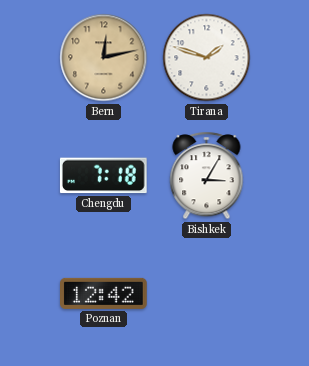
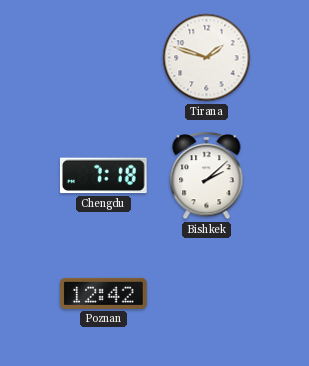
Bern: 12:13 -> none
Bishkek: 3:05 -> 2:08
